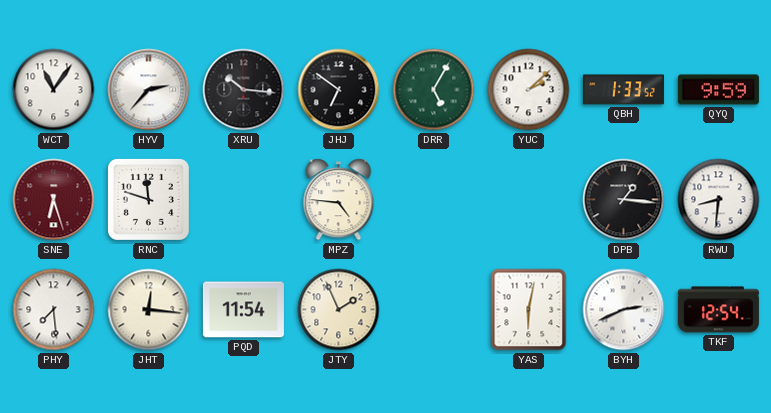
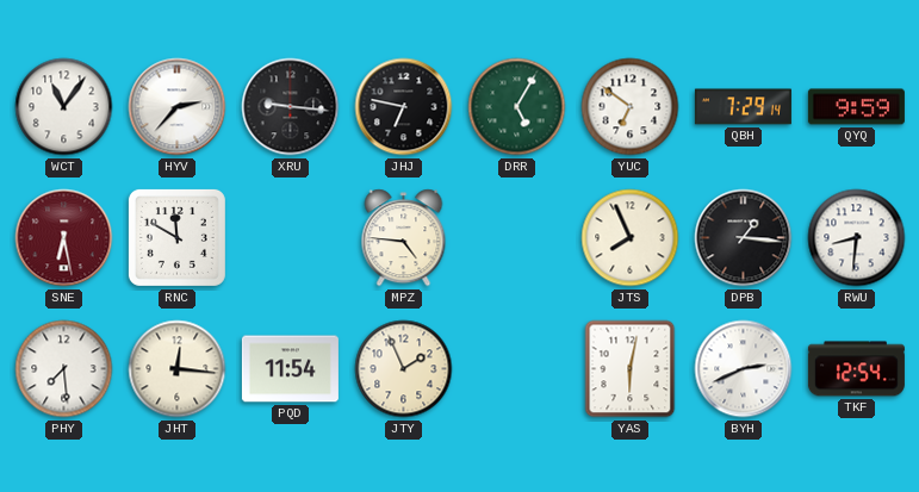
XRU: 10:16 -> 9:16
JHJ: 6:51 -> 6:47
YUC: 2:08 -> 6:51
QBH: 1:33 -> 7:29
SNE: 6:27 -> 6:28
RNC: 11:48 -> 11:50
JTS: none -> 7:56
